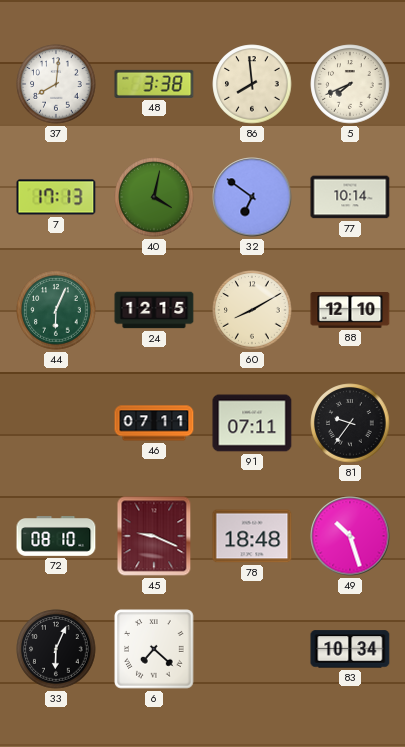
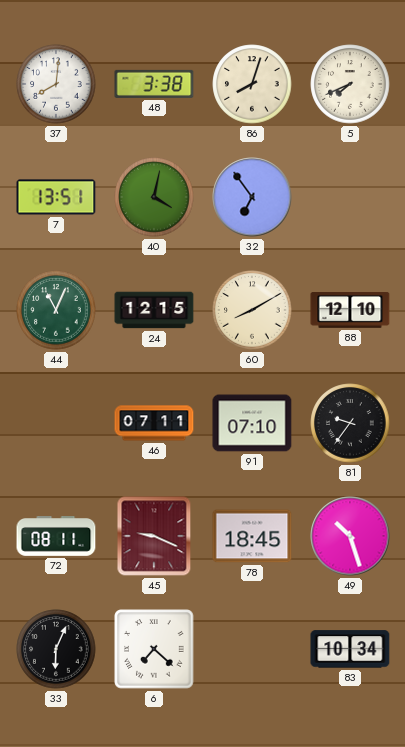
86: 7:59 -> 8:03
7: 17:13 -> 13:51
32: 6:51 -> 6:54
77: 10:14 -> none
44: 6:04 -> 11:04
91: 07:11 -> 07:10
72: 08:10 -> 08:11
78: 18:48 -> 18:45
